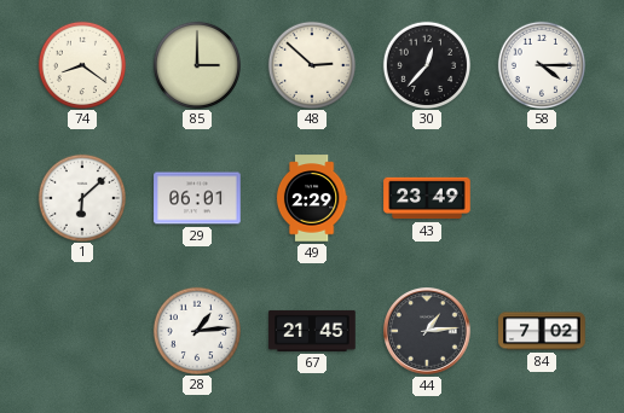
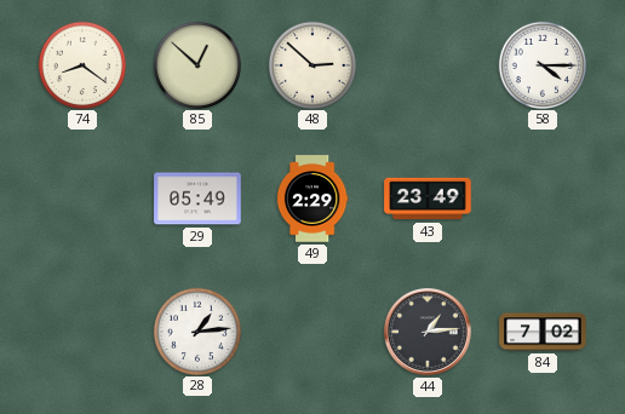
85: 3:00 -> 12:52
30: 12:37 -> none
1: 6:08 -> none
29: 06:01 -> 05:49
67: 21:45 -> none
